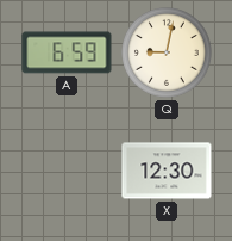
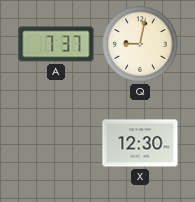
A: 6:59 -> 7:37
